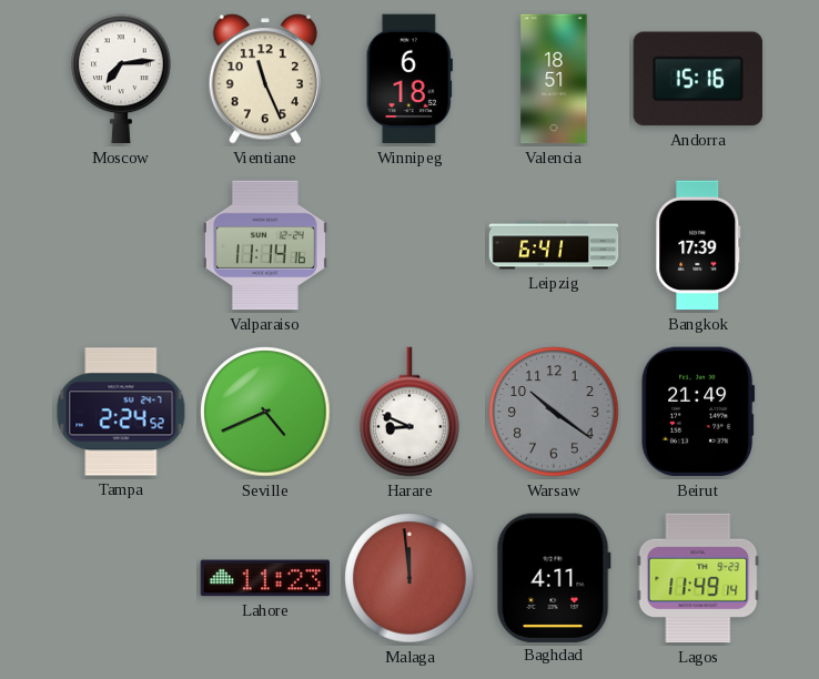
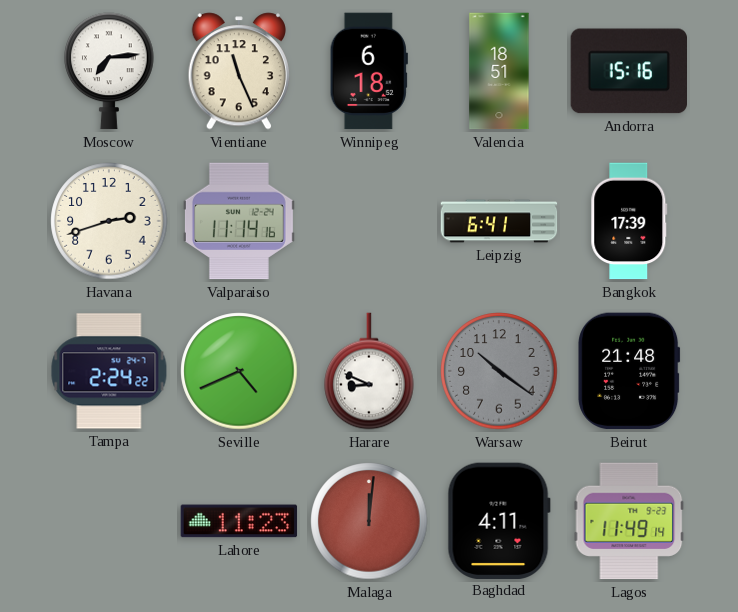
Havana: none -> 2:42
Tampa: 2:24:52 -> 2:24:22
Beirut: 21:49 -> 21:48
Malaga: 11:59 -> 12:01
